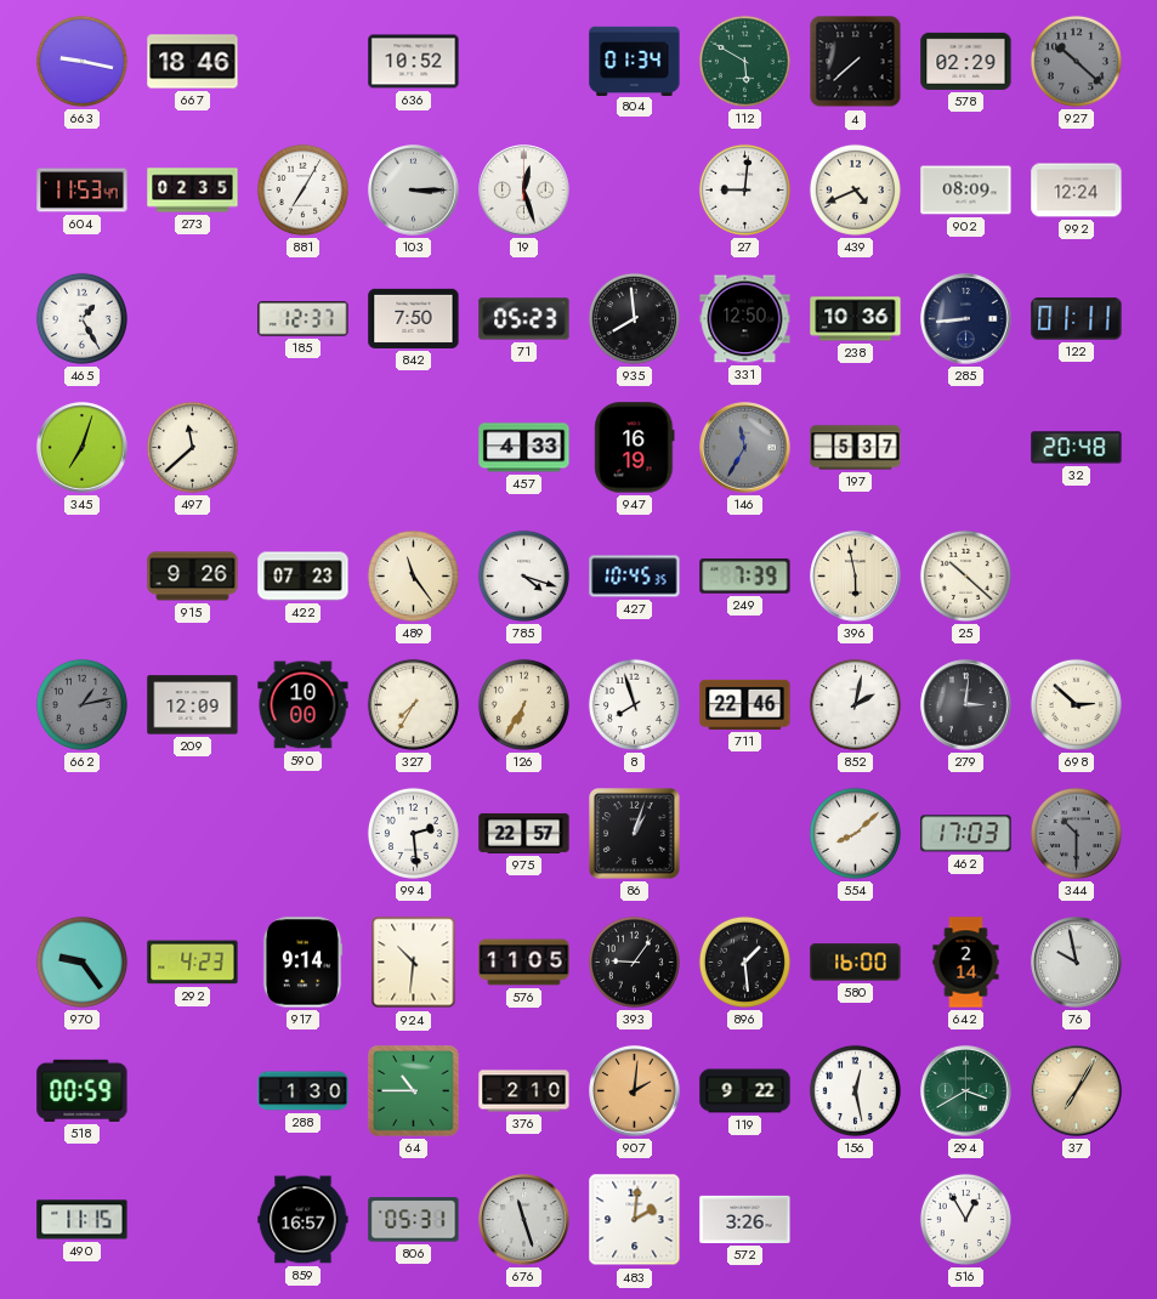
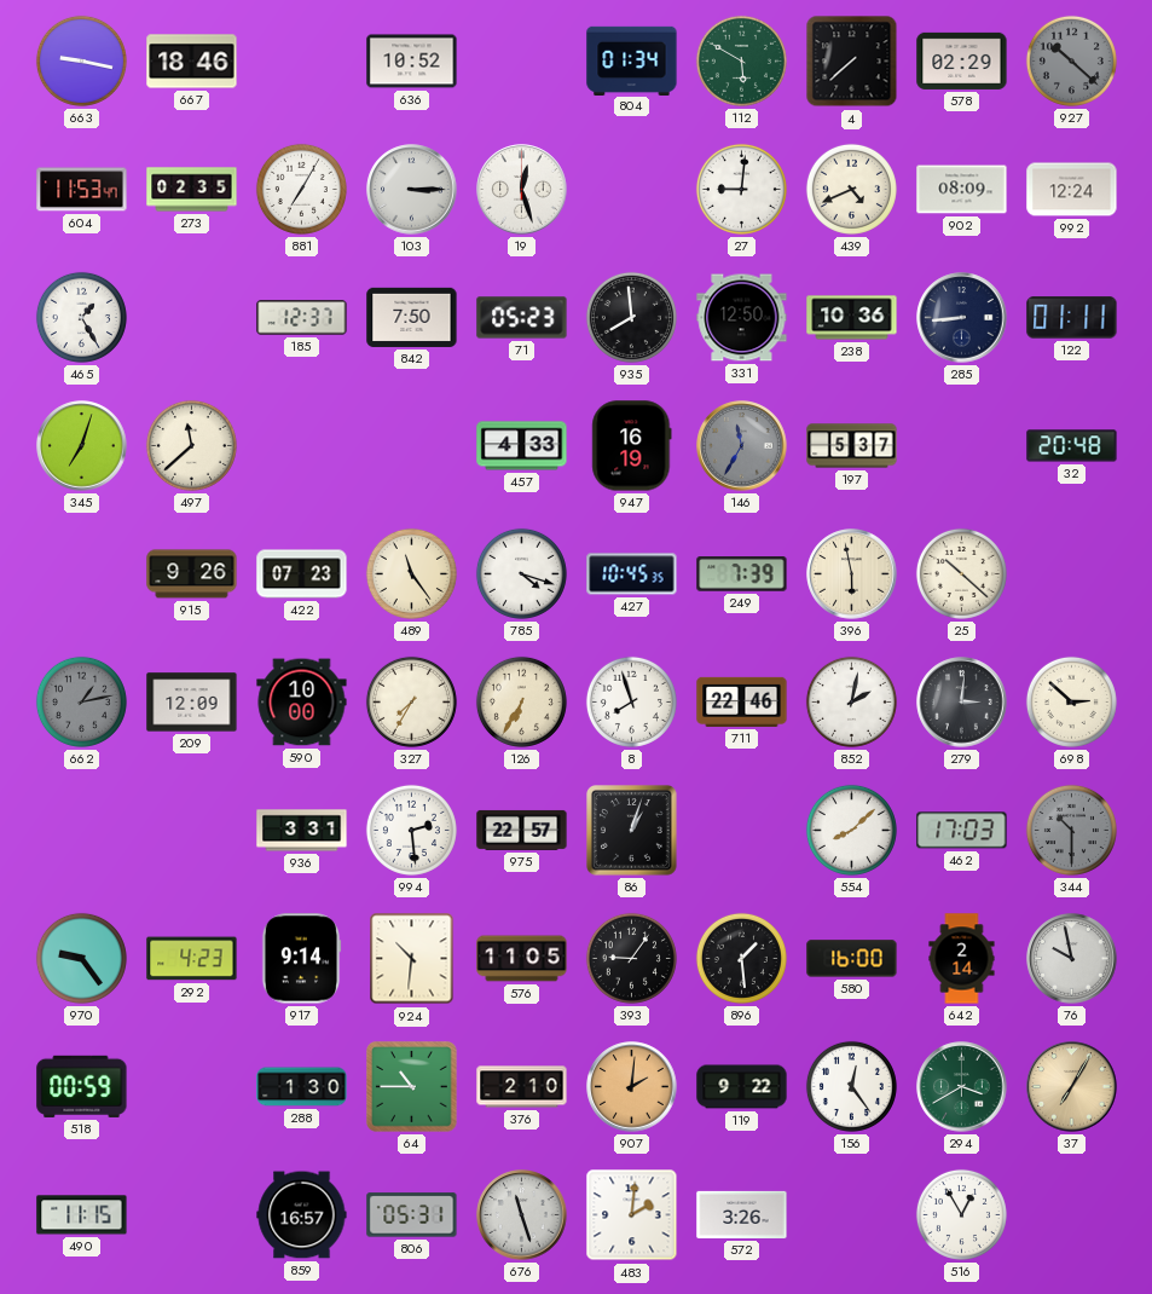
936: none -> 3:31
156: 12:28 -> 12:24
